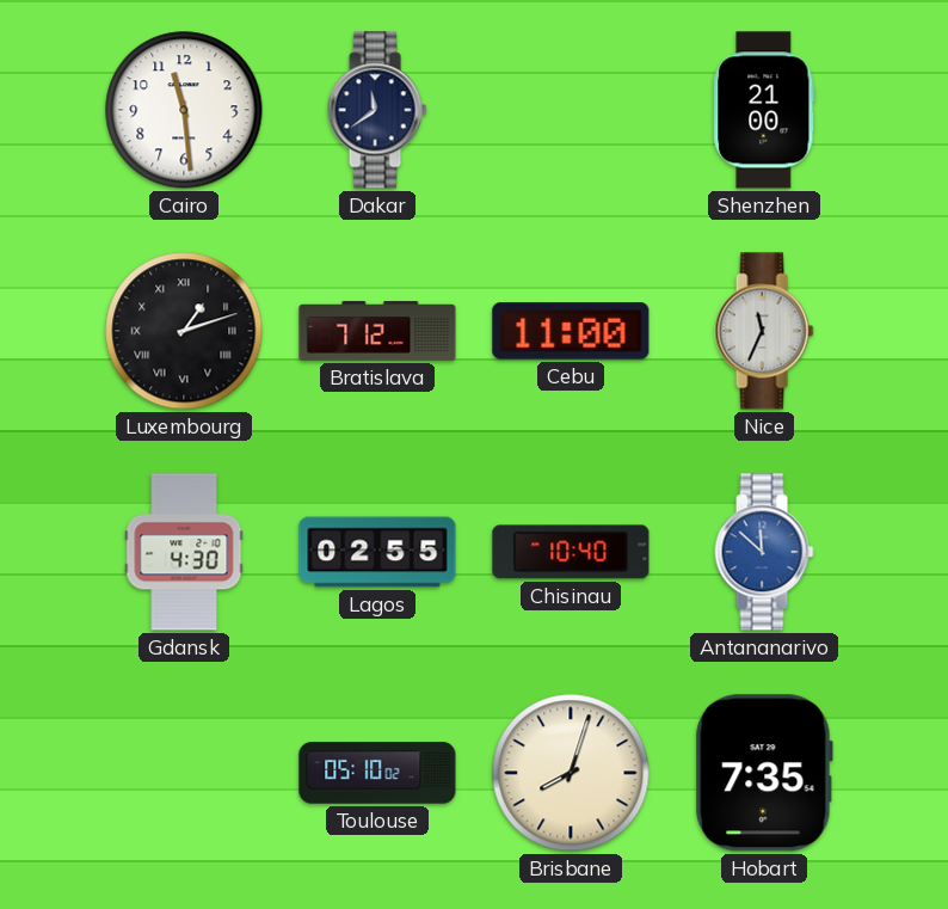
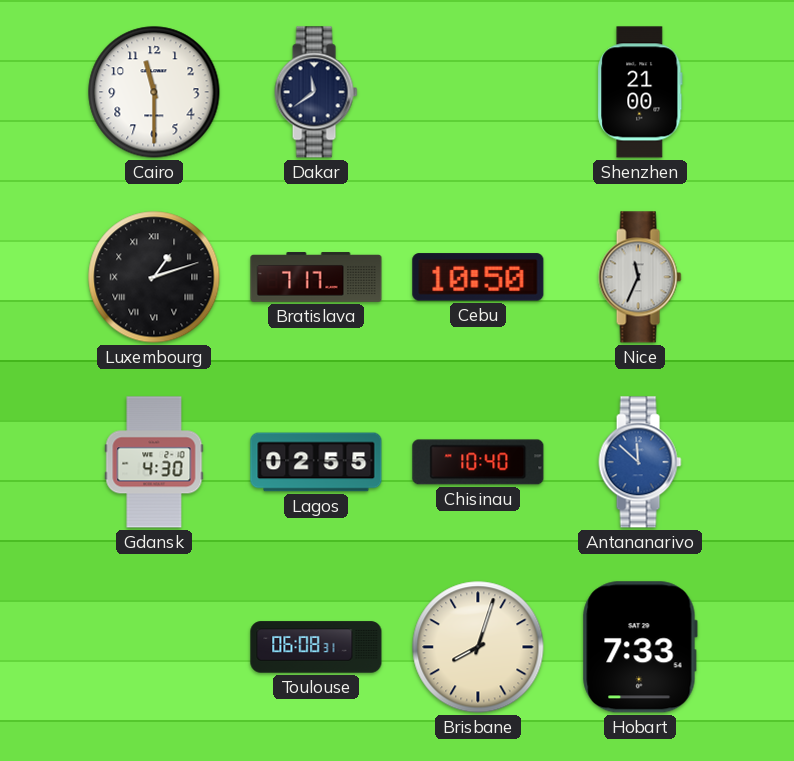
Cairo: 11:29 -> 11:30
Bratislava: 7:12 -> 7:17
Cebu: 11:00 -> 10:50
Toulouse: 05:10 -> 06:08
Hobart: 7:35 -> 7:33
